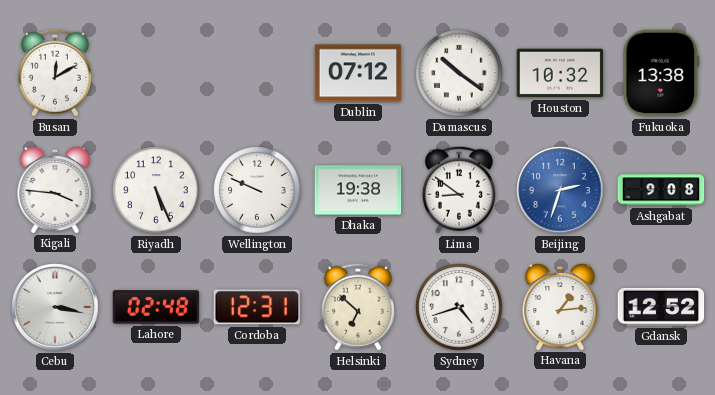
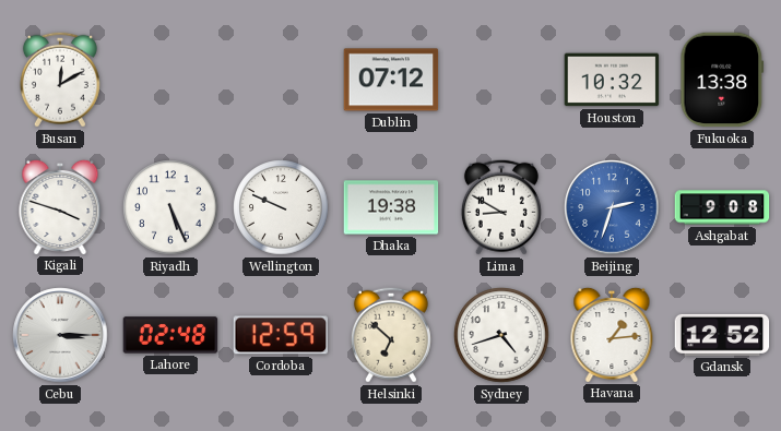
Damascus: 10:21 -> none
Kigali: 3:46 -> 3:48
Lima: 8:51 -> 8:50
Cebu: 3:17 -> 3:15
Cordoba: 12:31 -> 12:59
